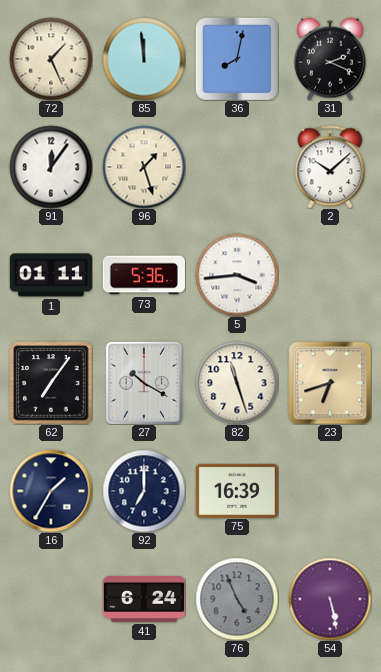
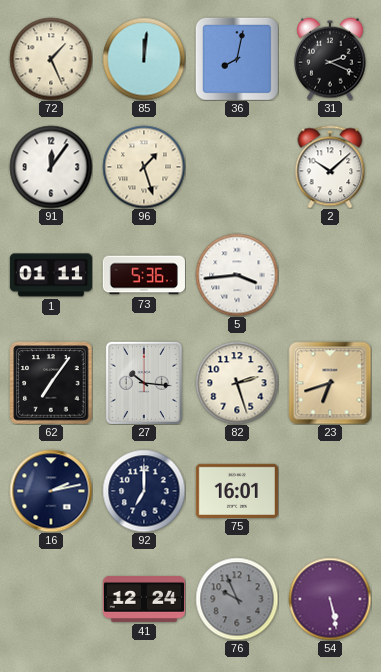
85: 11:59 -> 12:01
27: 10:20 -> 10:16
82: 11:27 -> 2:27
16: 1:35 -> 2:13
75: 16:39 -> 16:01
41: 6:24 -> 12:24
76: 4:56 -> 9:56
